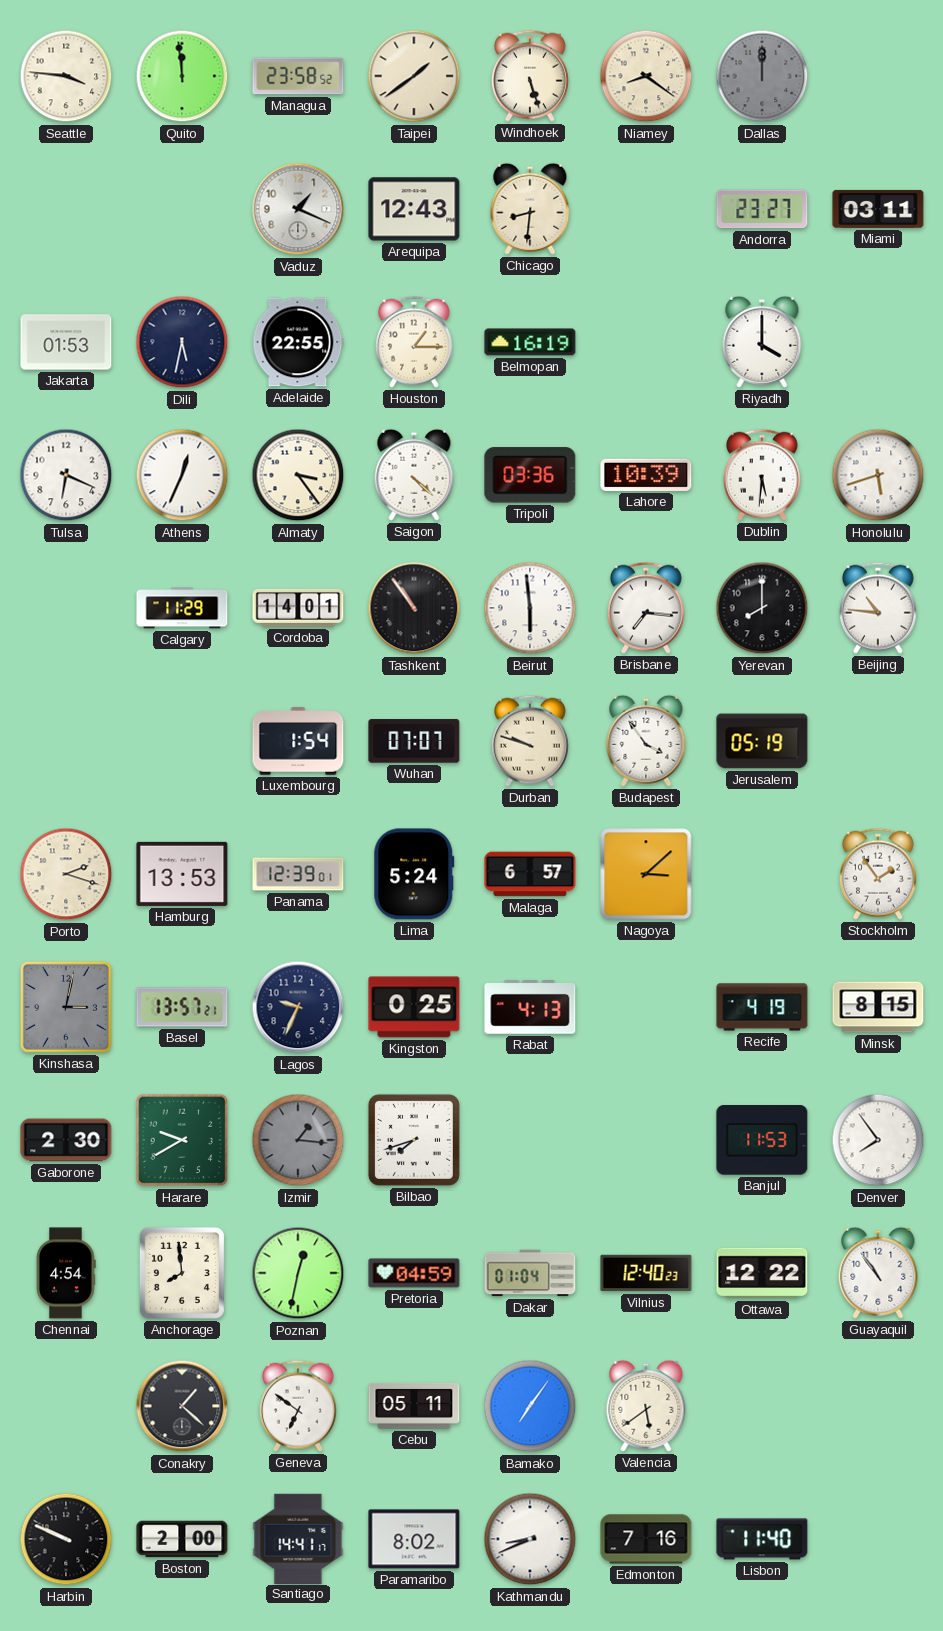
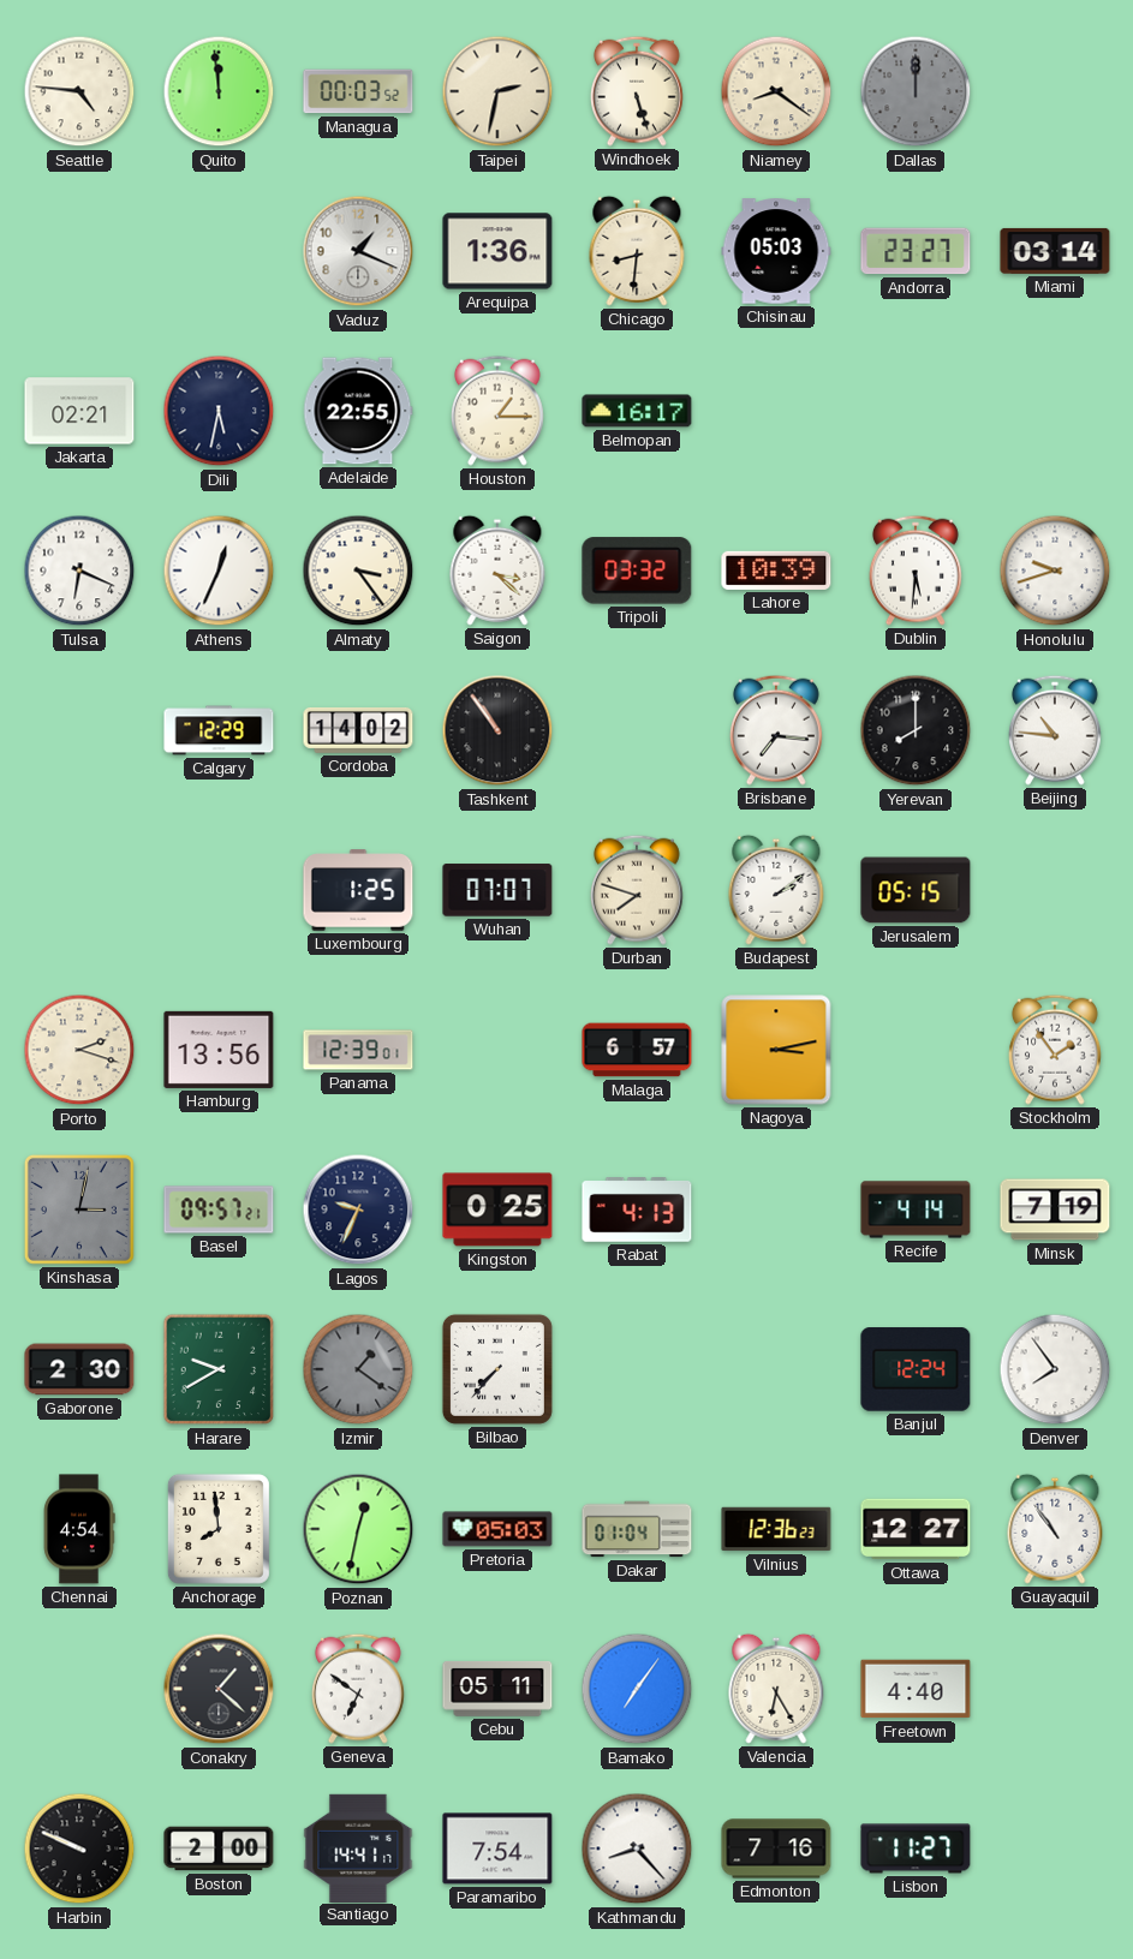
Seattle: 3:46 -> 4:46
Managua: 23:58 -> 00:03
Taipei: 1:39 -> 2:32
Arequipa: 12:43 -> 1:36
Chisinau: none -> 05:03
Miami: 03:11 -> 03:14
Jakarta: 01:53 -> 02:21
Belmopan: 16:19 -> 16:17
Riyadh: 4:00 -> none
Saigon: 4:22 -> 3:22
Tripoli: 03:36 -> 03:32
Honolulu: 5:42 -> 9:42
Calgary: 11:29 -> 12:29
Cordoba: 14:01 -> 14:02
Beirut: 5:59 -> none
Luxembourg: 1:54 -> 1:25
Durban: 9:48 -> 7:48
Budapest: 3:54 -> 2:09
Jerusalem: 05:19 -> 05:15
Hamburg: 13:53 -> 13:56
Lima: 5:24 -> none
Nagoya: 3:08 -> 3:13
Basel: 13:57 -> 09:57
Recife: 4:19 -> 4:14
Minsk: 8:15 -> 7:19
Izmir: 1:16 -> 1:21
Bilbao: 7:42 -> 7:37
Banjul: 11:53 -> 12:24
Pretoria: 04:59 -> 05:03
Vilnius: 12:40 -> 12:36
Ottawa: 12:22 -> 12:27
Valencia: 5:39 -> 6:25
Freetown: none -> 4:40
Paramaribo: 8:02 -> 7:54
Kathmandu: 8:41 -> 8:23
Lisbon: 11:40 -> 11:27
